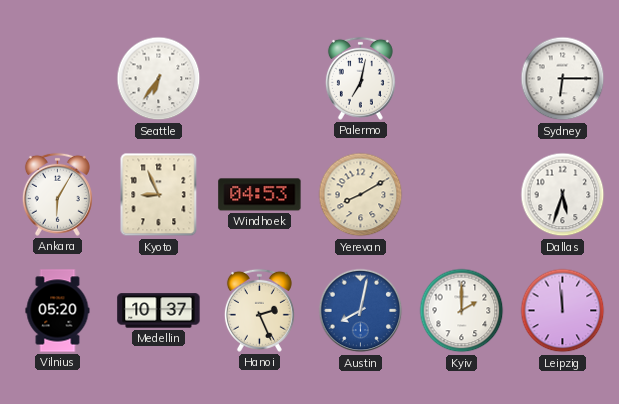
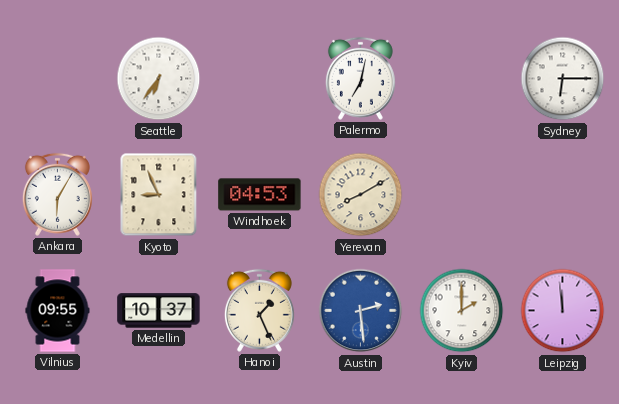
Dallas: 5:33 -> none
Vilnius: 05:20 -> 09:55
Hanoi: 2:26 -> 1:26
Austin: 8:02 -> 2:29
